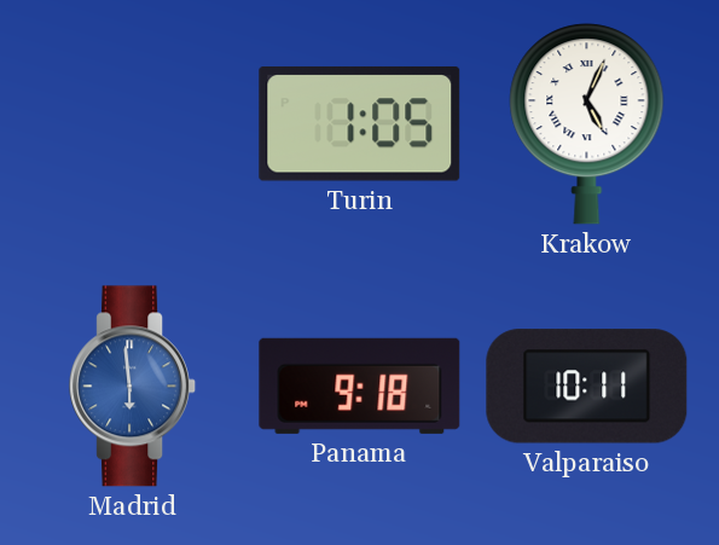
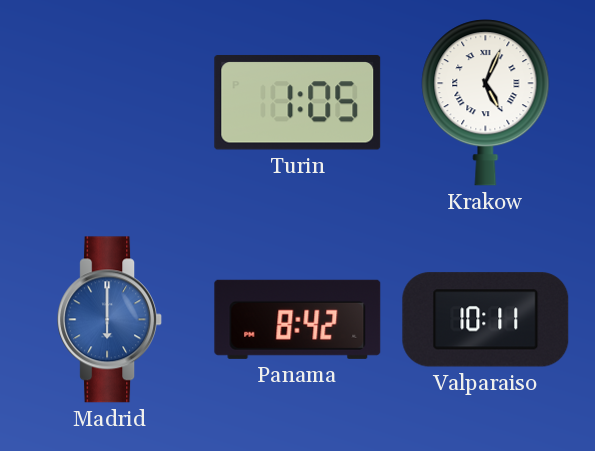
Madrid: 5:59 -> 6:00
Panama: 9:18 -> 8:42
